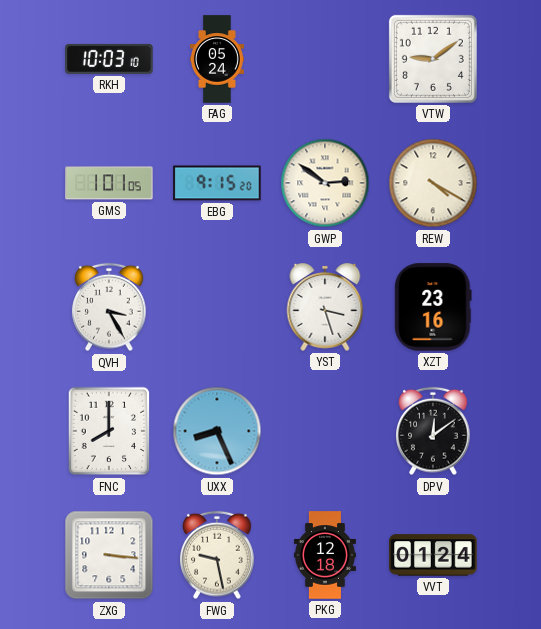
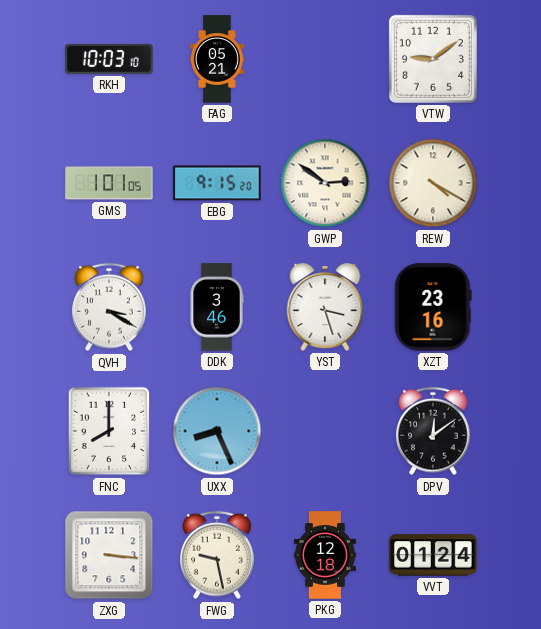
FAG: 05:24 -> 05:21
QVH: 3:25 -> 3:20
DDK: none -> 3:46
